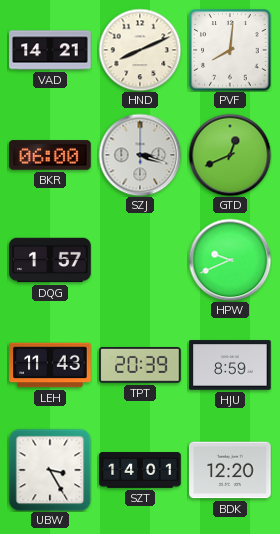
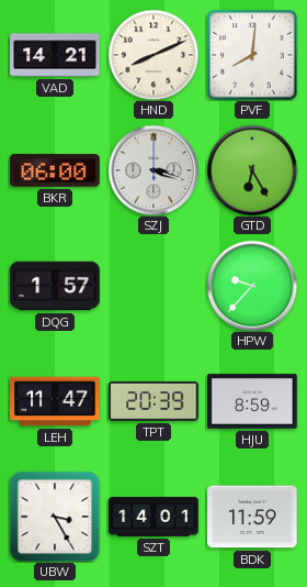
GTD: 12:41 -> 6:25
HPW: 9:41 -> 9:37
LEH: 11:43 -> 11:47
BDK: 12:20 -> 11:59
